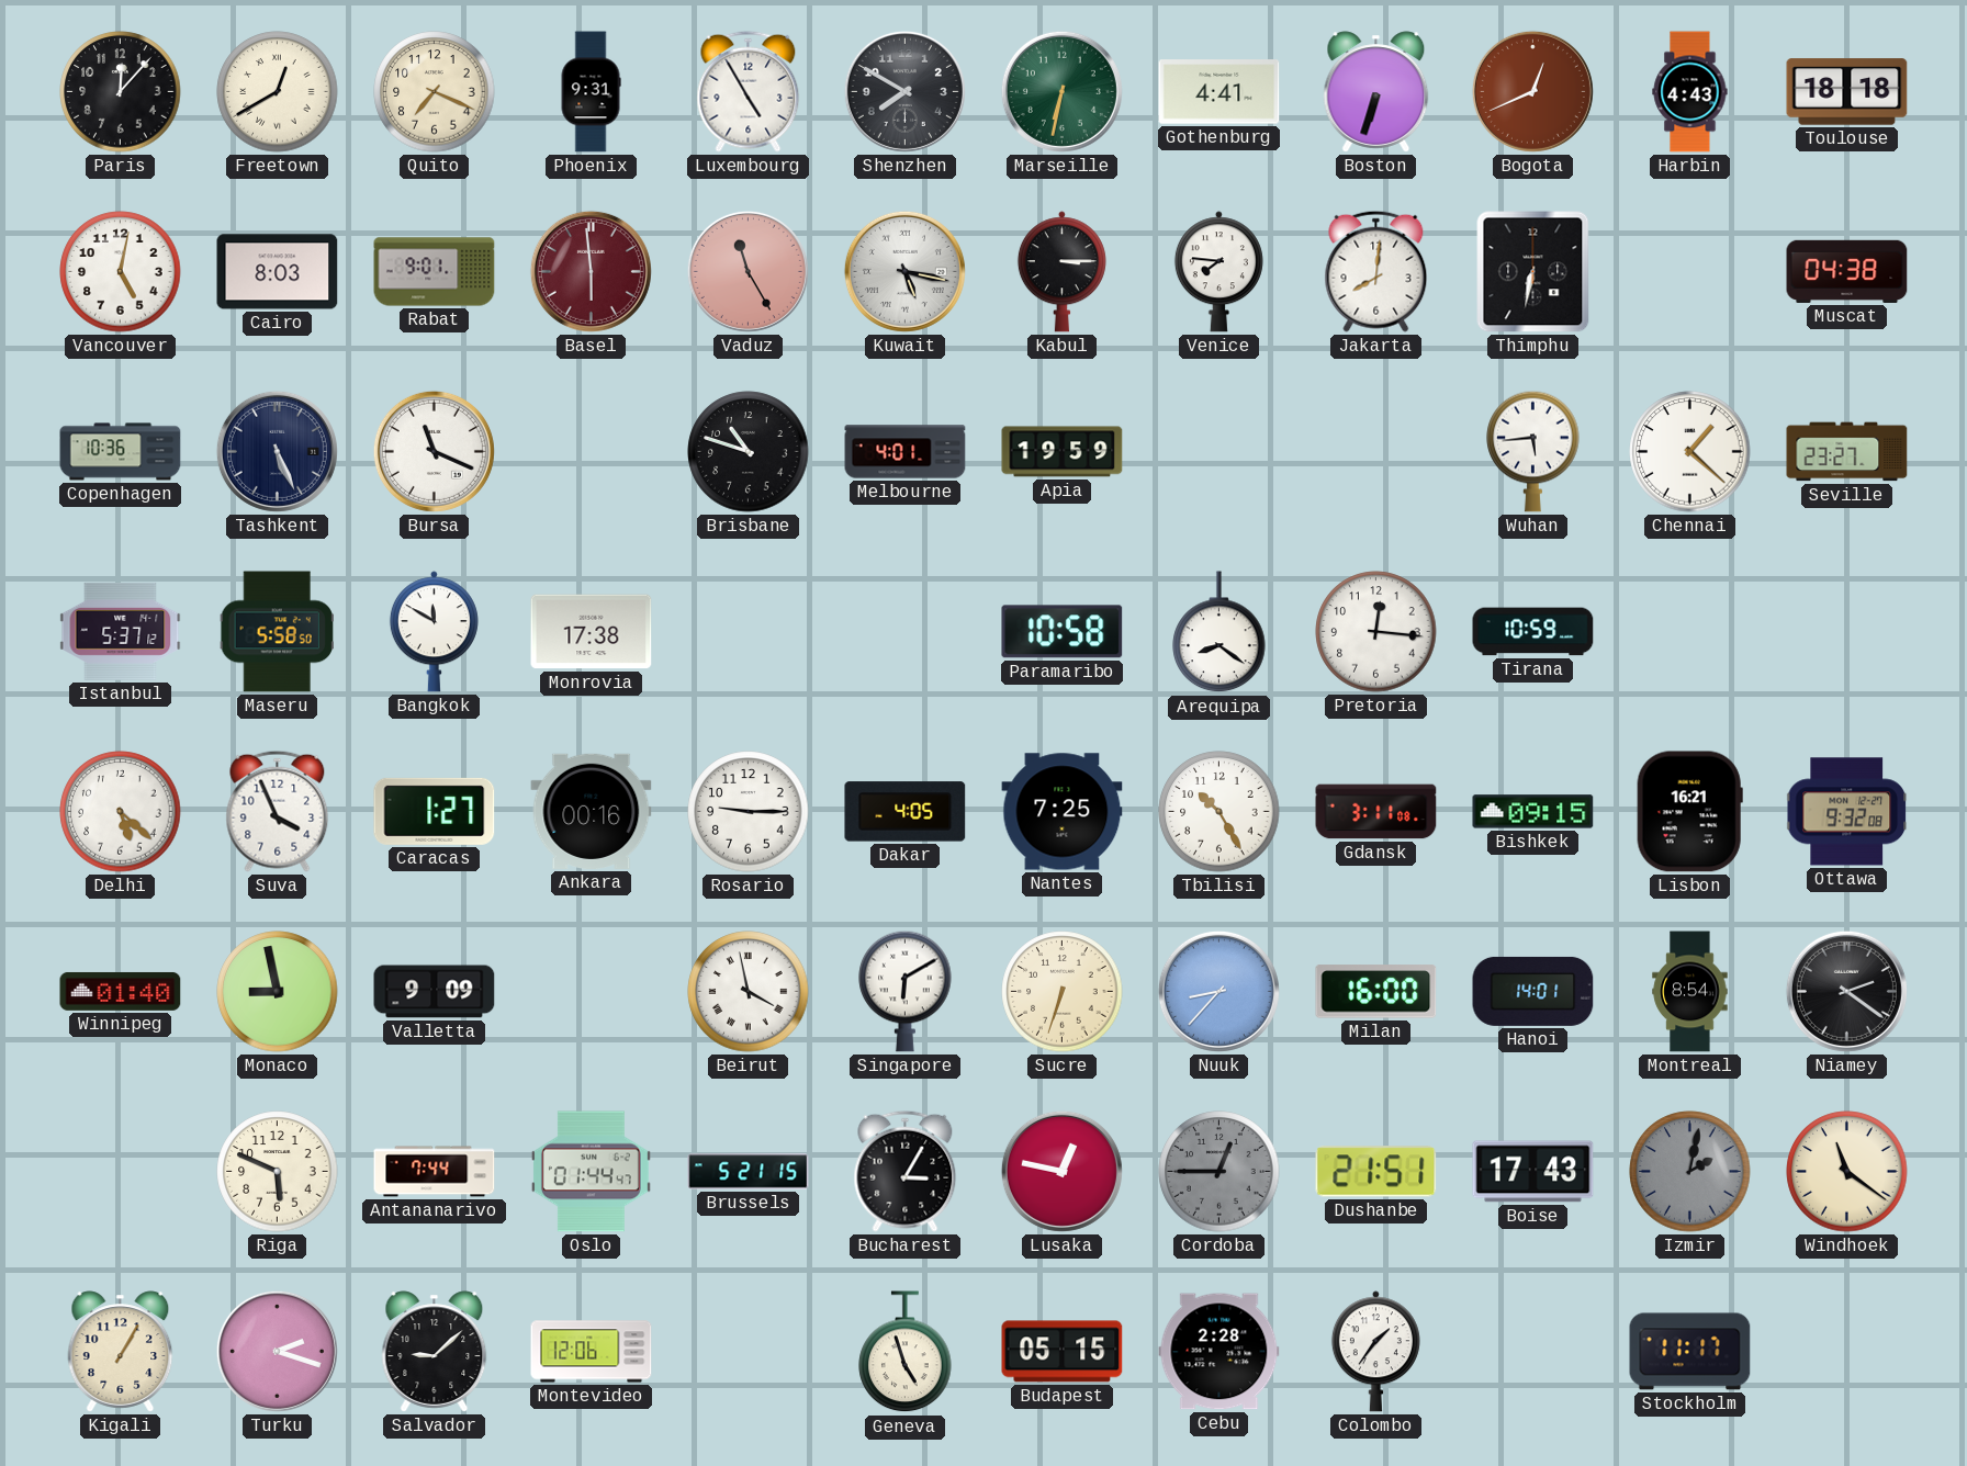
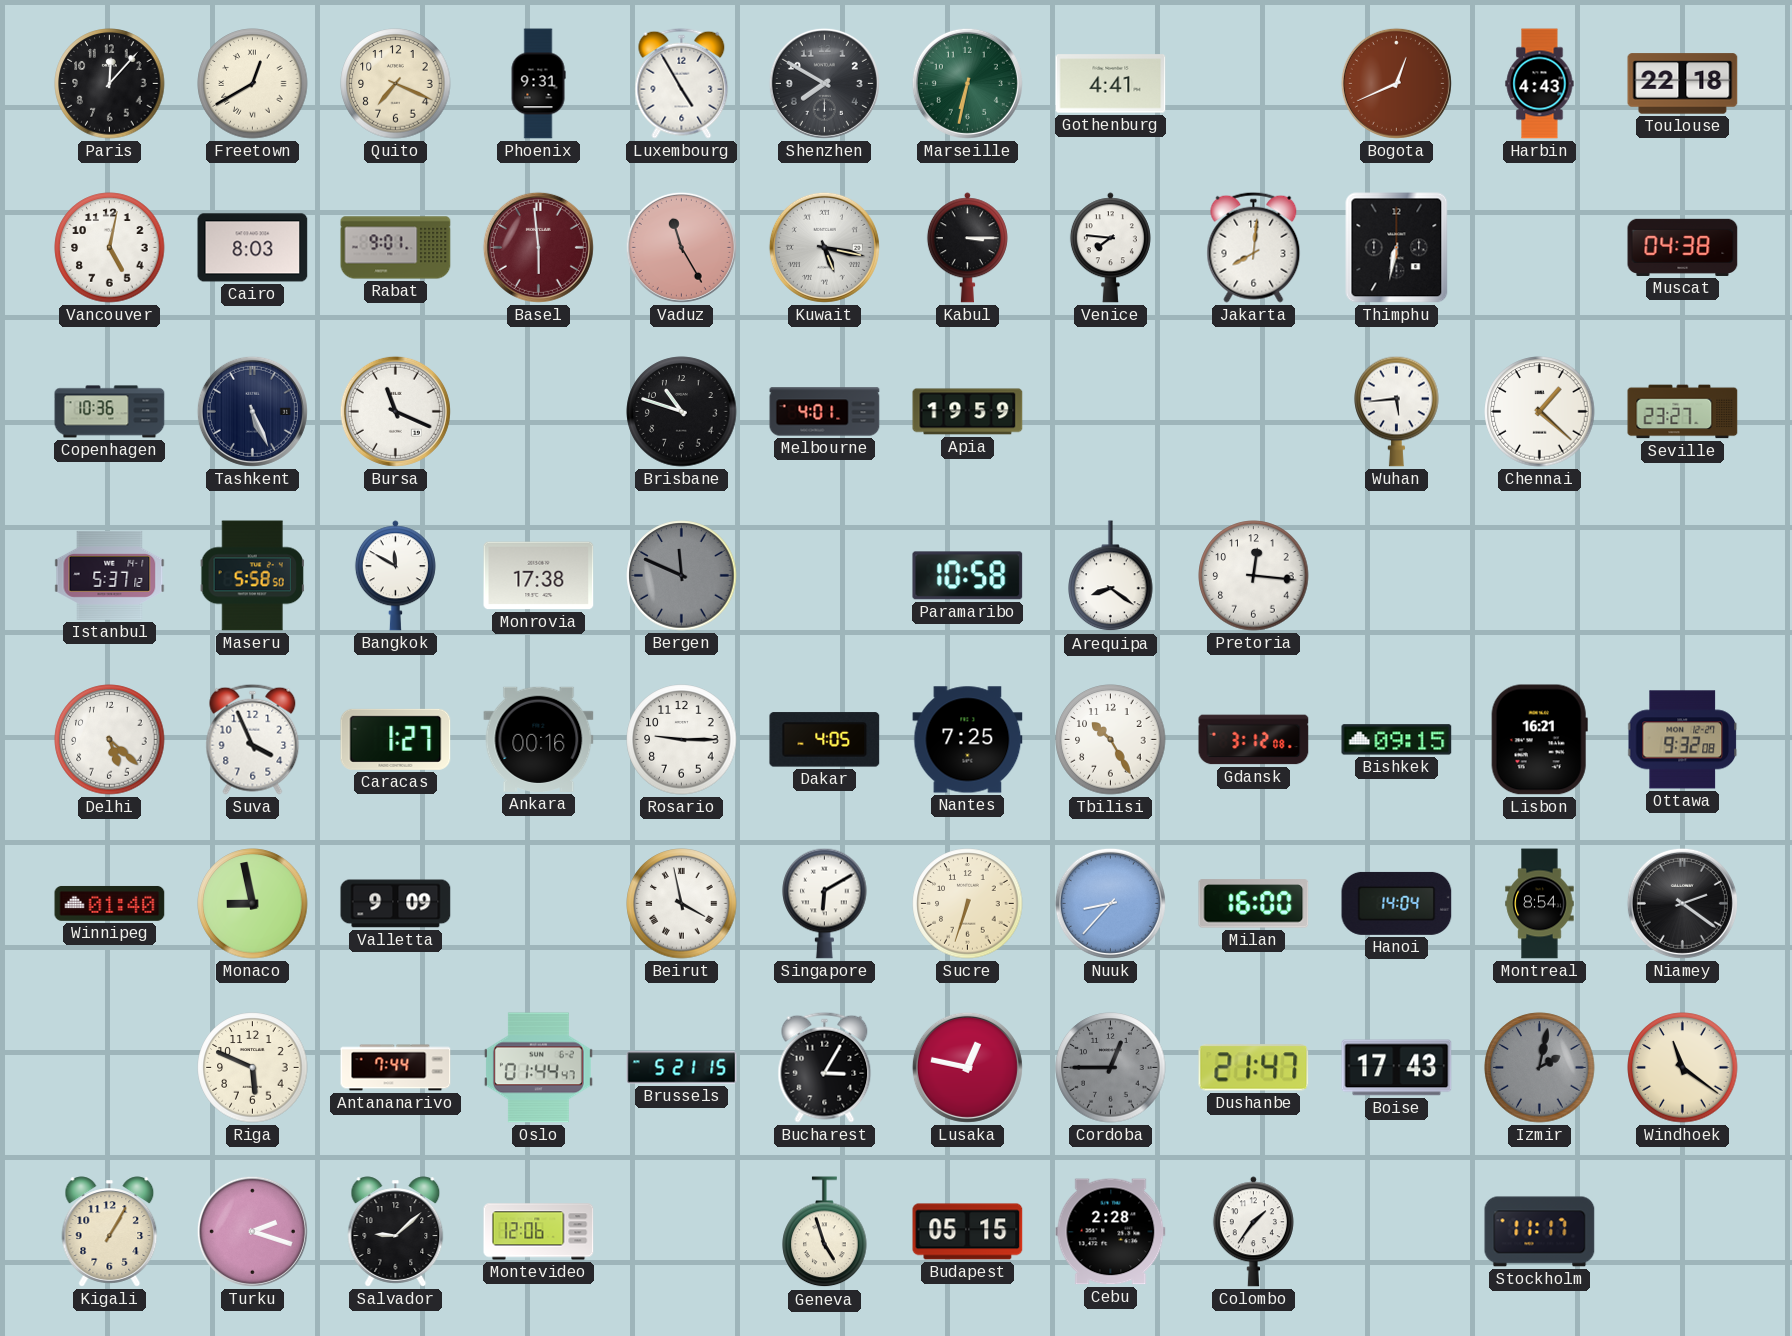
Boston: 6:33 -> none
Toulouse: 18:18 -> 22:18
Bergen: none -> 11:49
Tirana: 10:59 -> none
Gdansk: 3:11 -> 3:12
Hanoi: 14:01 -> 14:04
Dushanbe: 21:51 -> 21:47
